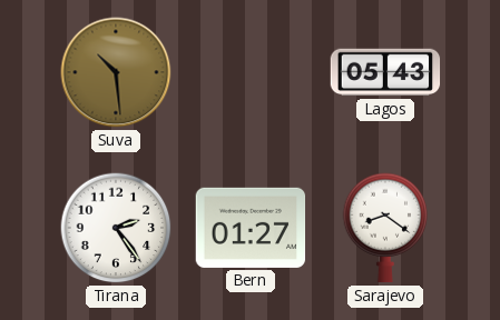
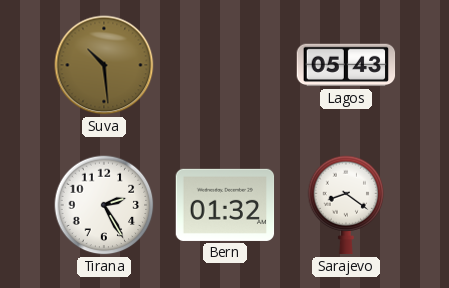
Tirana: 2:24 -> 2:25
Bern: 01:27 -> 01:32
